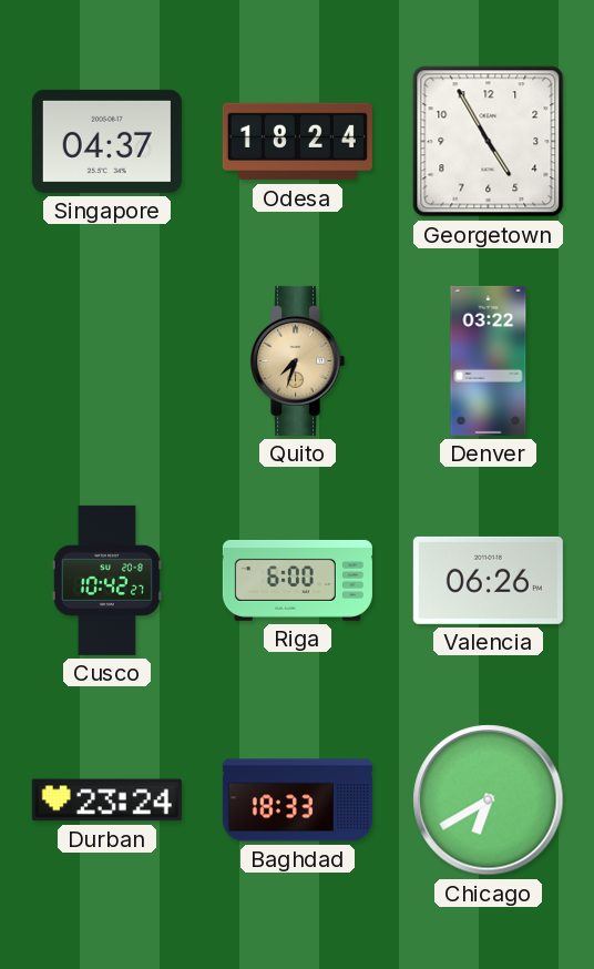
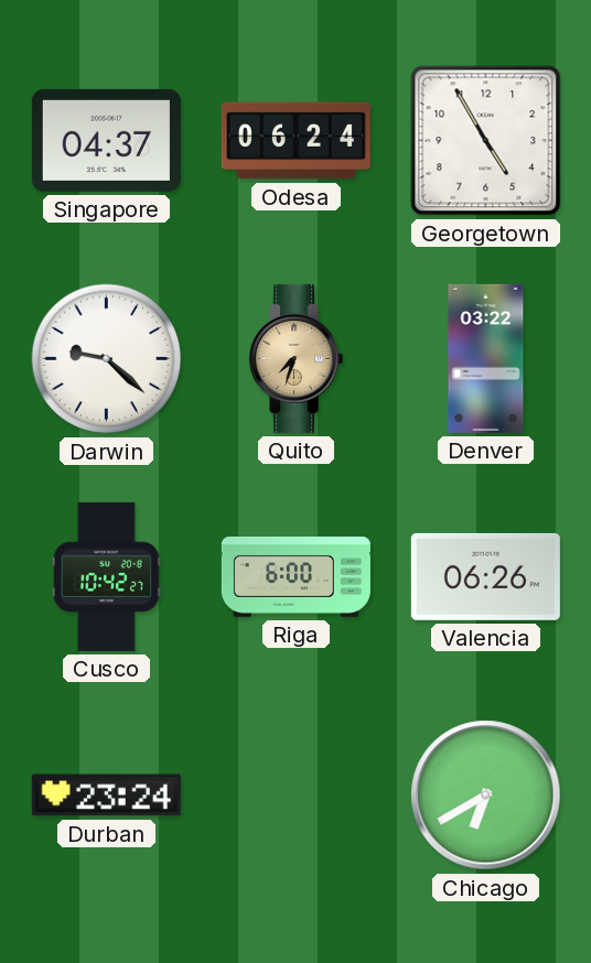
Odesa: 18:24 -> 06:24
Darwin: none -> 9:22
Baghdad: 18:33 -> none
